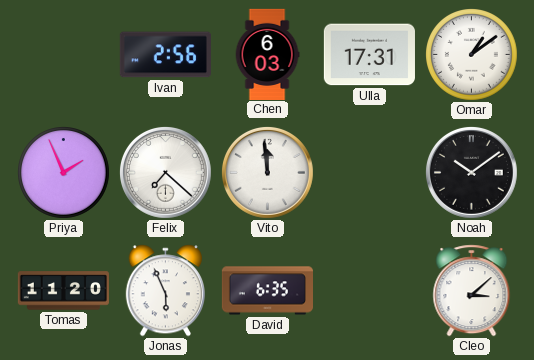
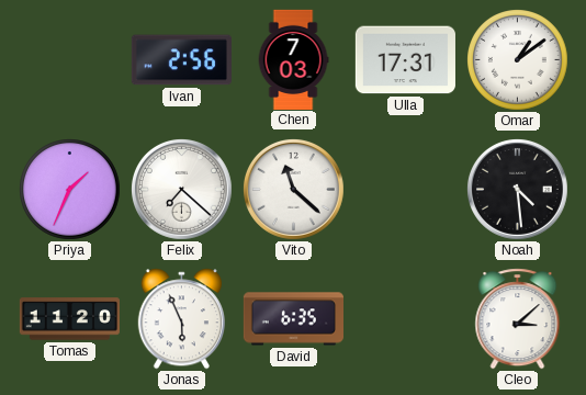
Chen: 6:03 -> 7:03
Priya: 1:56 -> 1:34
Vito: 11:59 -> 11:22
Noah: 10:09 -> 4:29
